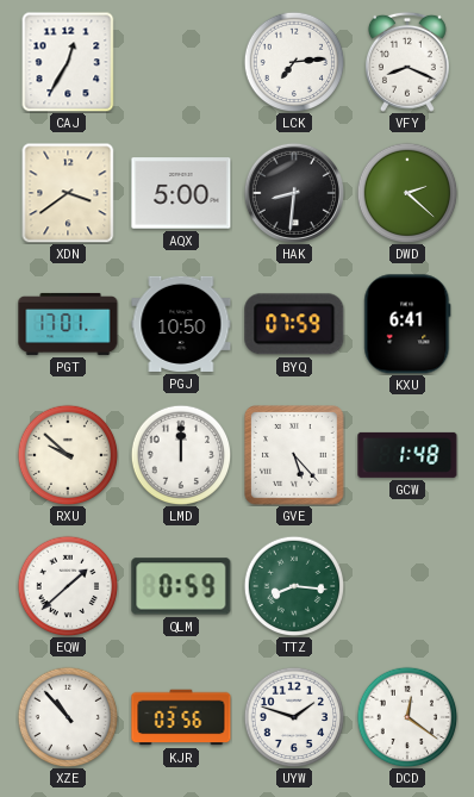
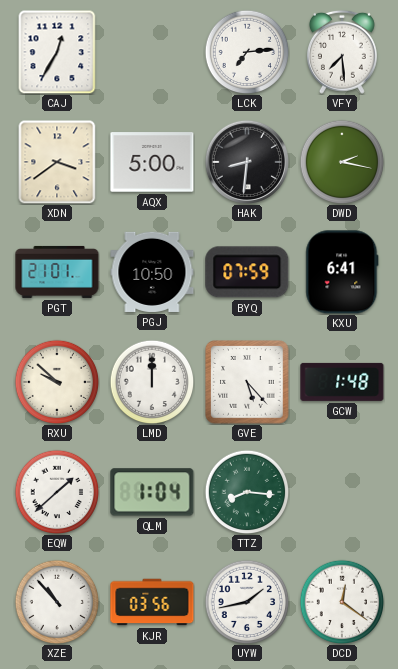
VFY: 8:19 -> 7:29
DWD: 2:22 -> 2:17
PGT: 17:01 -> 21:01
QLM: 0:59 -> 1:04
UYW: 1:48 -> 1:43
